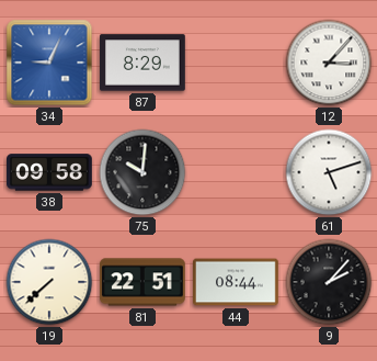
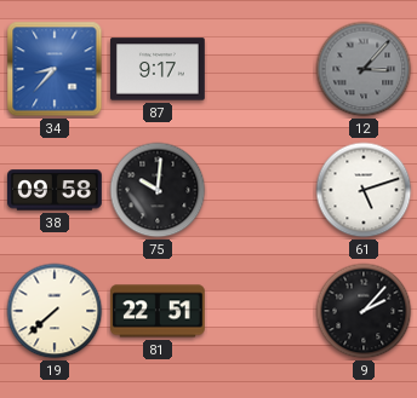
34: 9:04 -> 8:37
87: 8:29 -> 9:17
12 dial: white -> grey
44: 08:44 -> none
